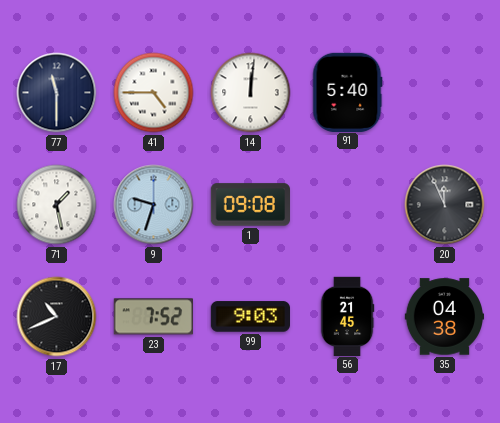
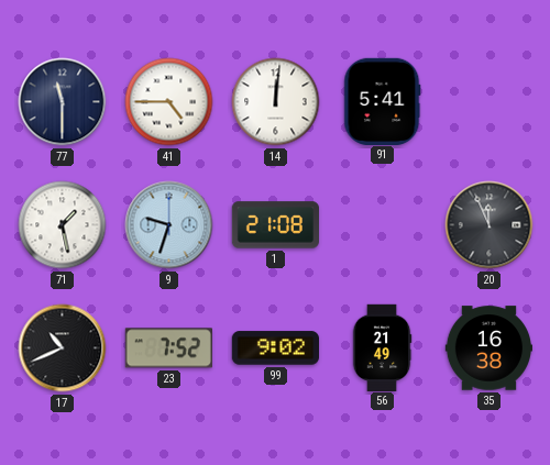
91: 5:40 -> 5:41
1: 09:08 -> 21:08
99: 9:03 -> 9:02
56: 21:45 -> 21:49
35: 04:38 -> 16:38
